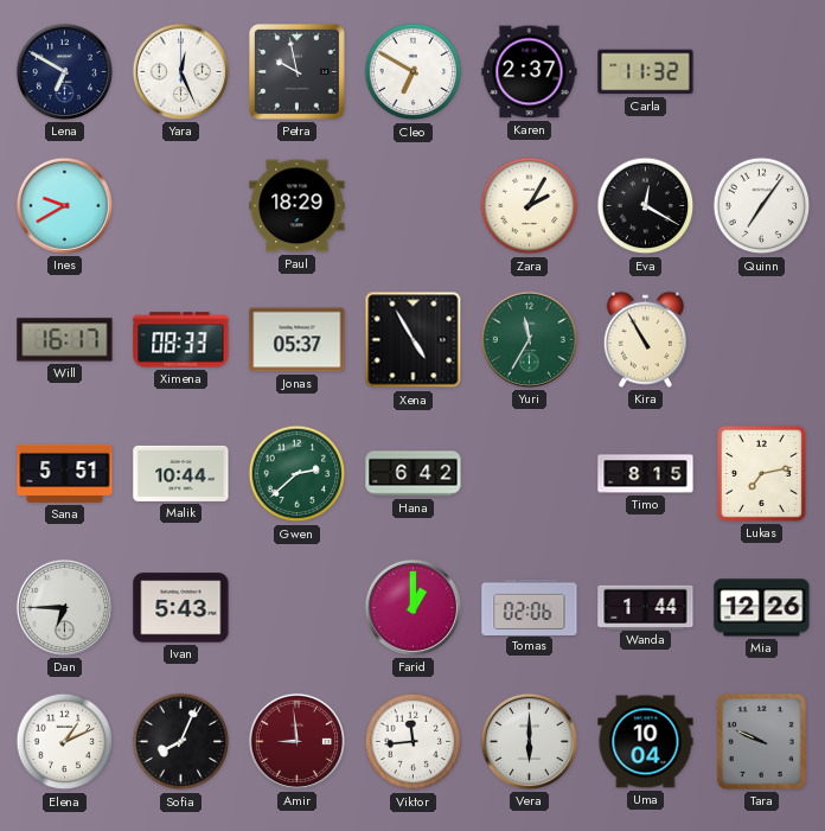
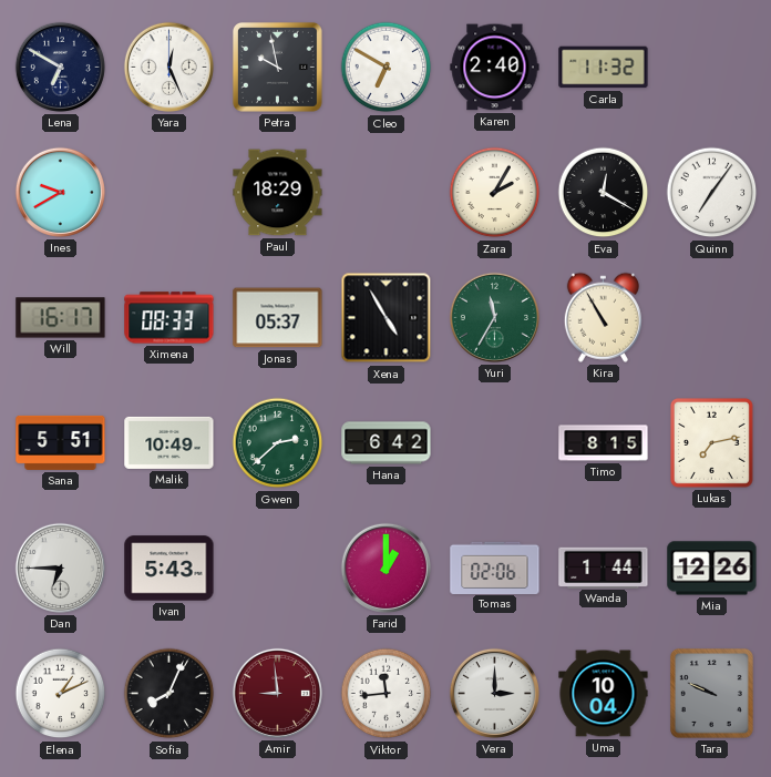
Karen: 2:37 -> 2:40
Malik: 10:44 -> 10:49
Vera: 6:00 -> 3:00
